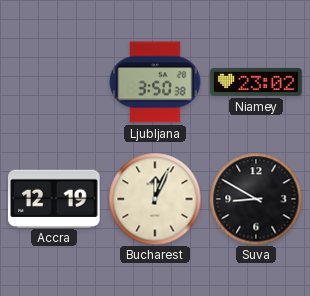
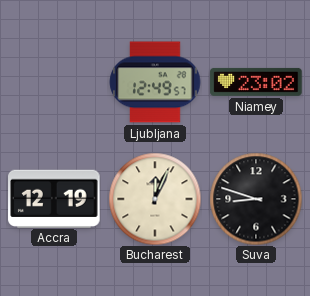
Ljubljana: 3:50 -> 12:49
Suva: 8:50 -> 8:48
